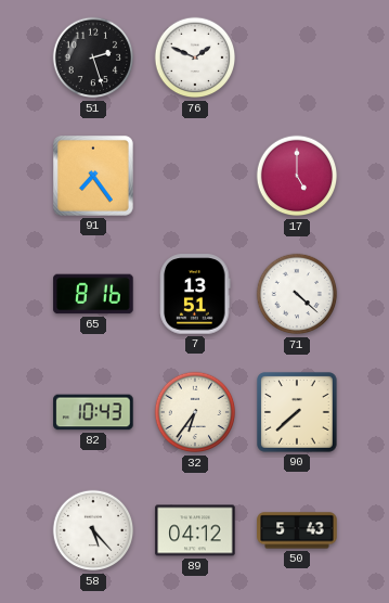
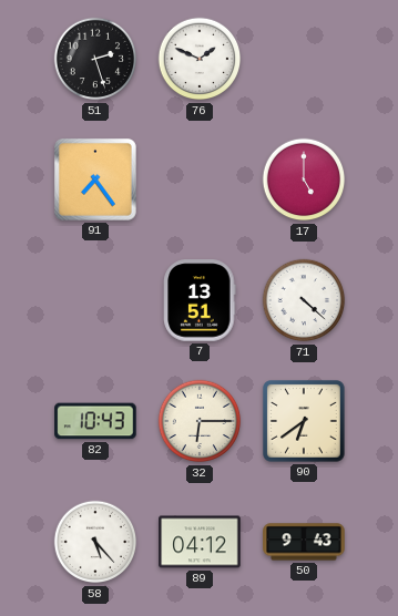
65: 8:16 -> none
32: 6:36 -> 6:15
90: 7:38 -> 6:39
50: 5:43 -> 9:43
